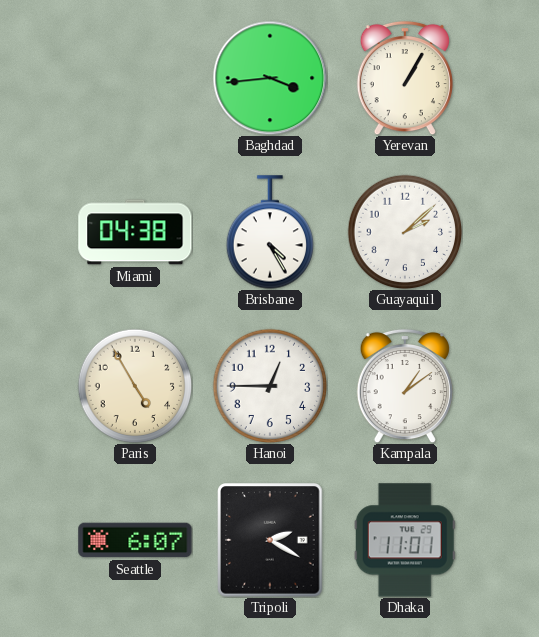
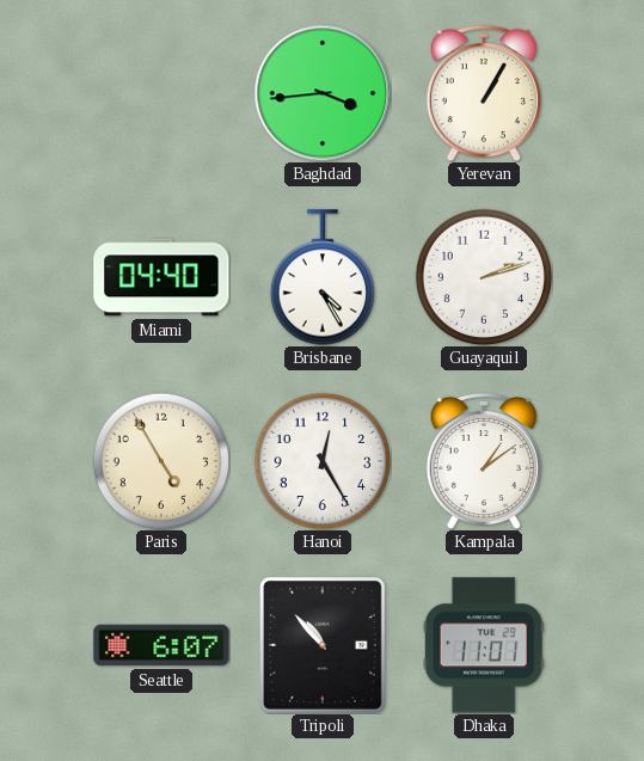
Miami: 04:38 -> 04:40
Guayaquil: 2:08 -> 2:12
Hanoi: 12:45 -> 12:25
Tripoli: 2:20 -> 10:53
